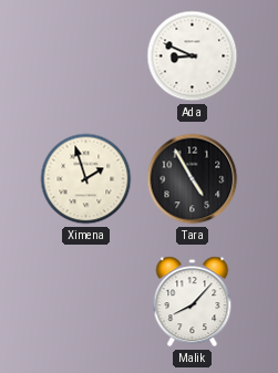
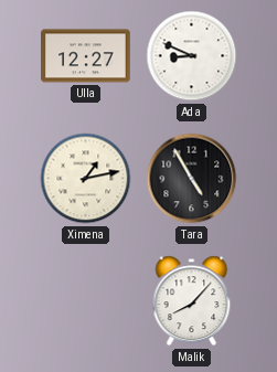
Ulla: none -> 12:27
Ximena: 1:57 -> 1:13
